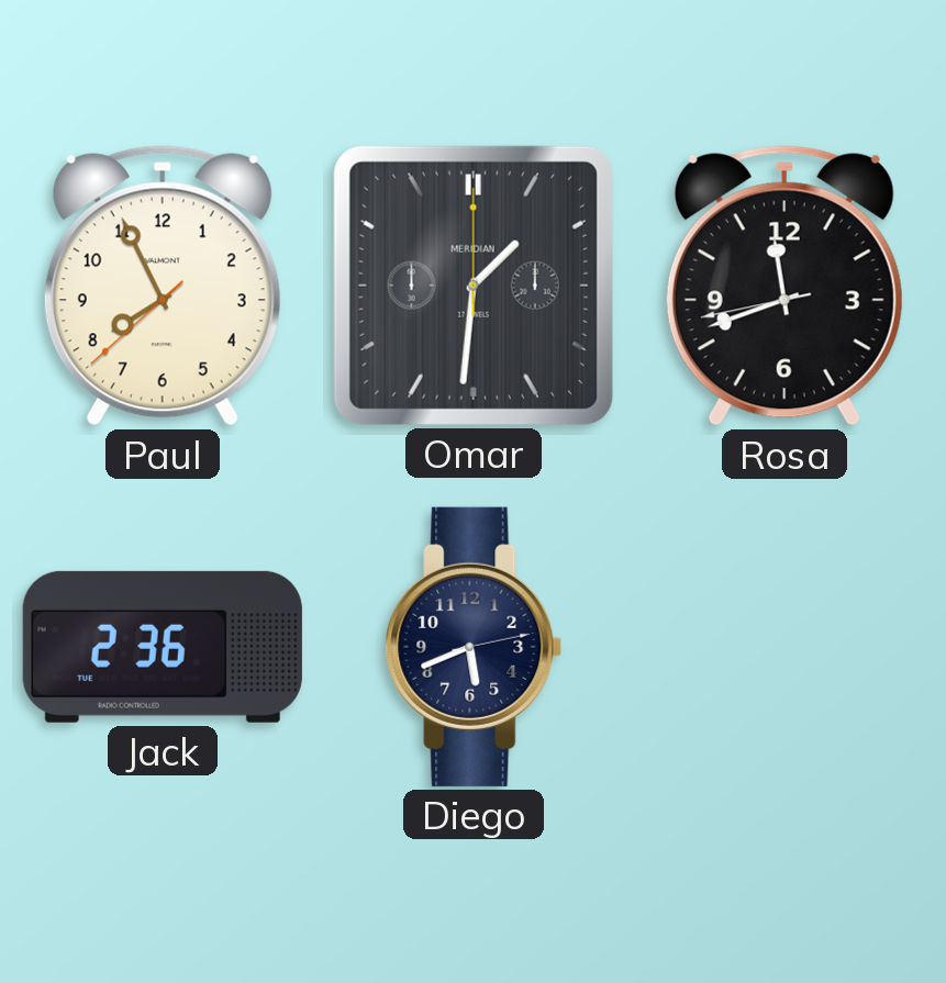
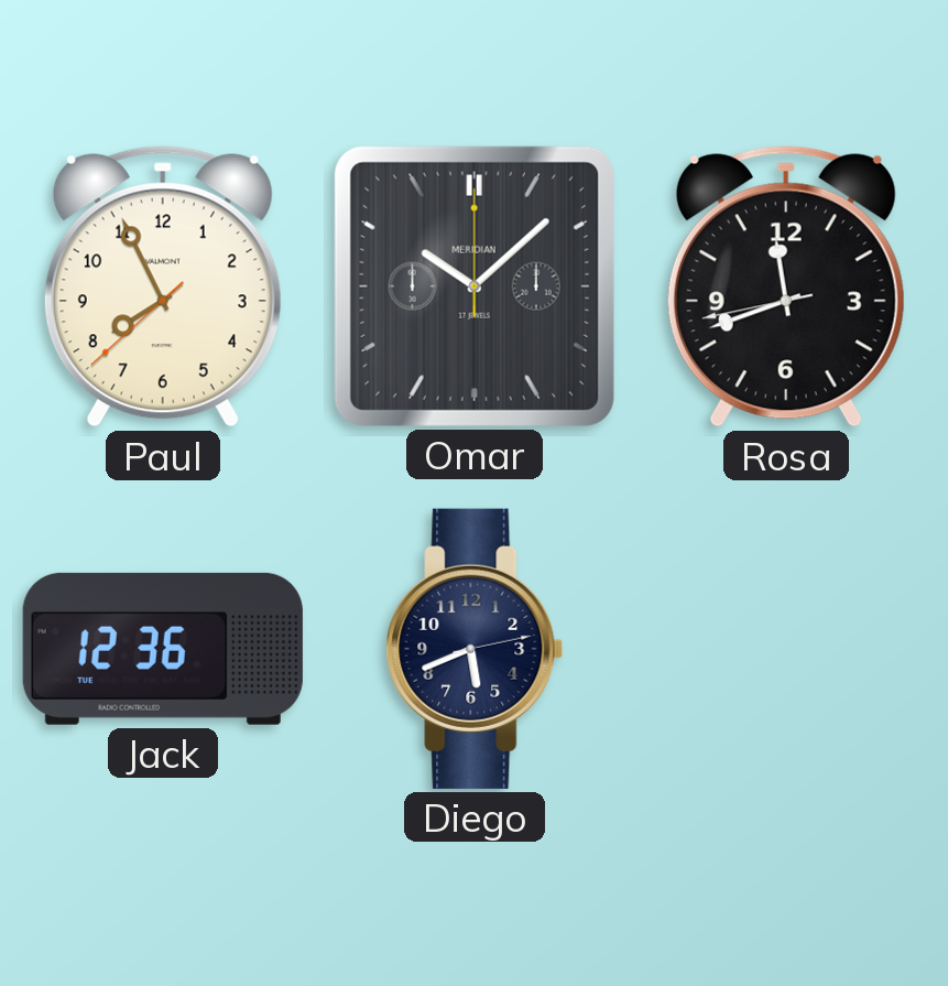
Omar: 1:31 -> 10:08
Jack: 2:36 -> 12:36
